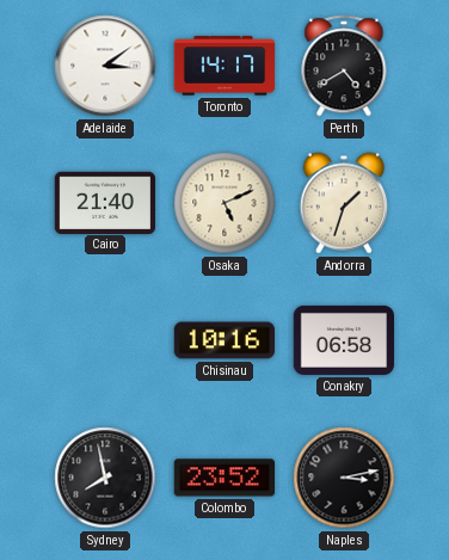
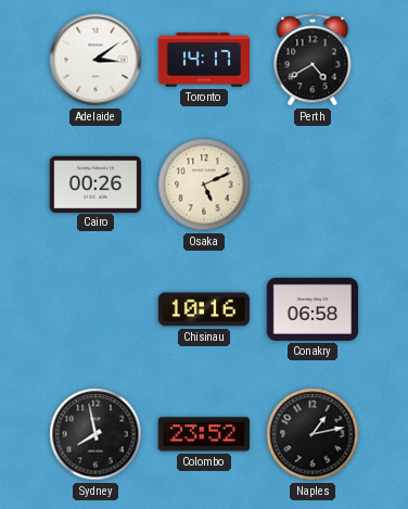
Cairo: 21:40 -> 00:26
Andorra: 1:33 -> none
Naples: 3:13 -> 1:13
